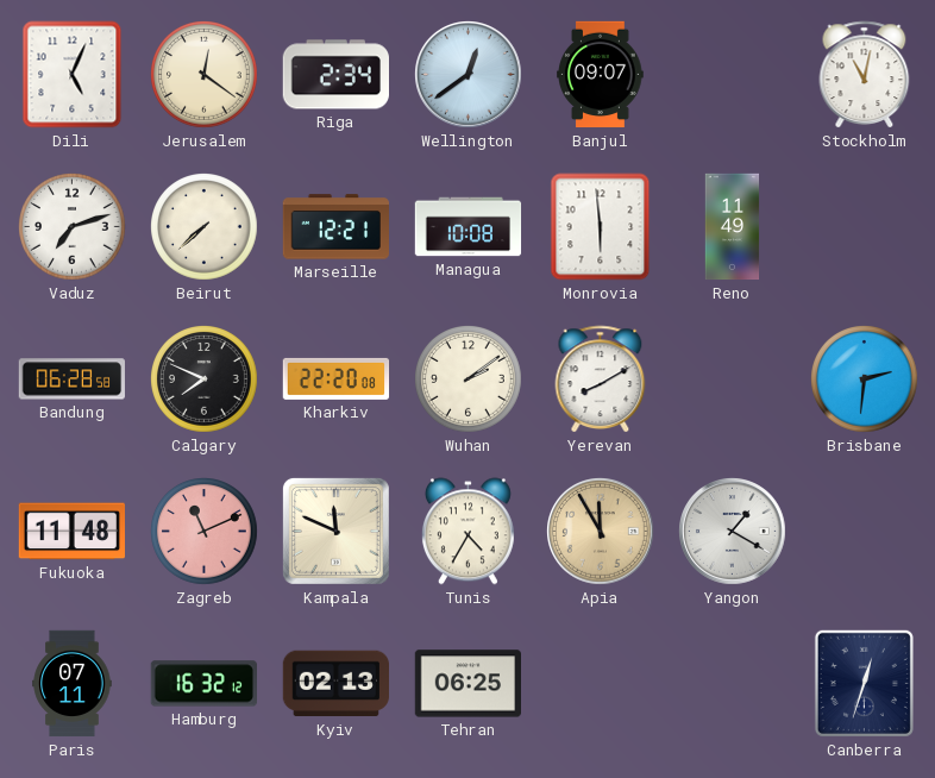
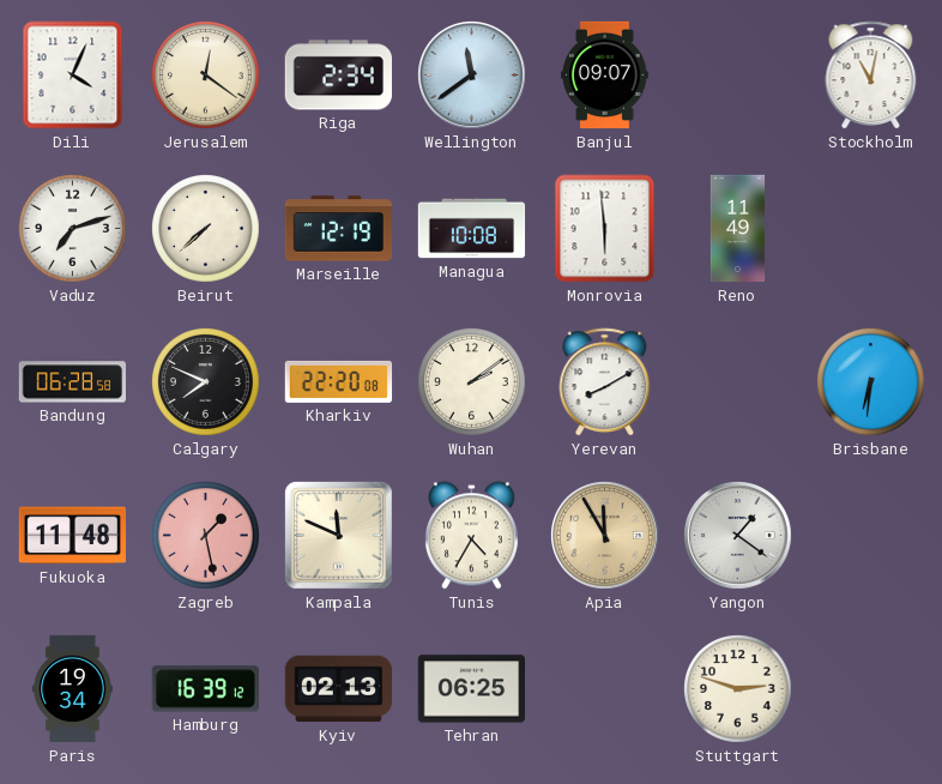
Dili: 5:04 -> 4:04
Wellington: 12:39 -> 11:39
Marseille: 12:21 -> 12:19
Brisbane: 2:31 -> 6:31
Zagreb: 11:11 -> 1:28
Yangon: 1:20 -> 1:21
Paris: 07:11 -> 19:34
Hamburg: 16:32 -> 16:39
Stuttgart: none -> 2:48
Canberra: 12:33 -> none
